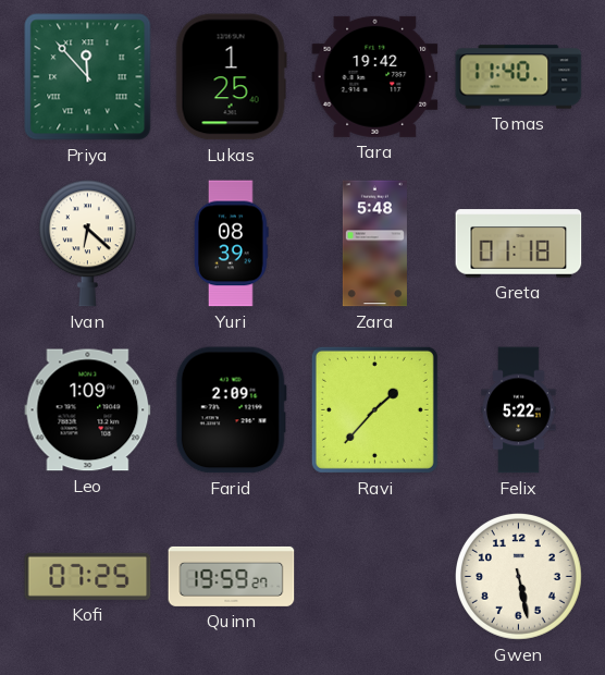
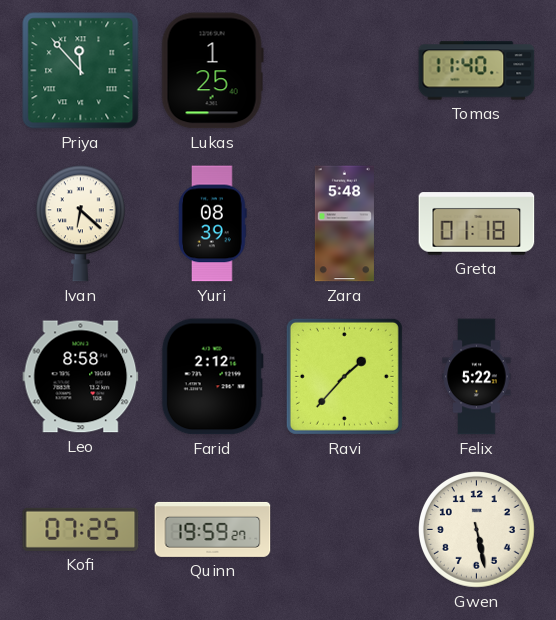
Tara: 19:42 -> none
Leo: 1:09 -> 8:58
Farid: 2:09 -> 2:12
